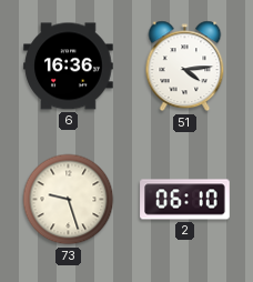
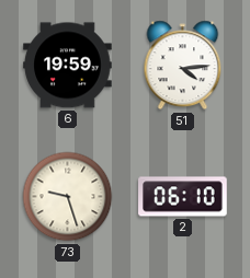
6: 16:36 -> 19:59
